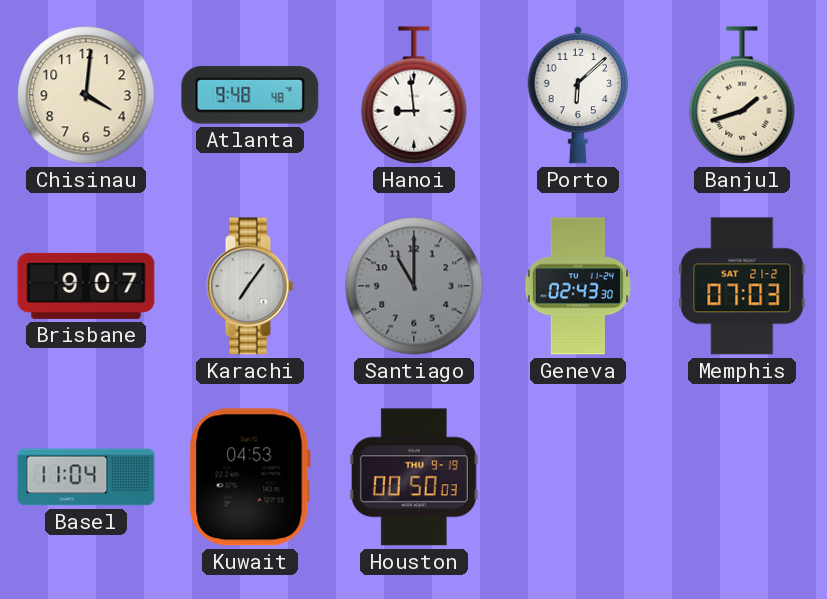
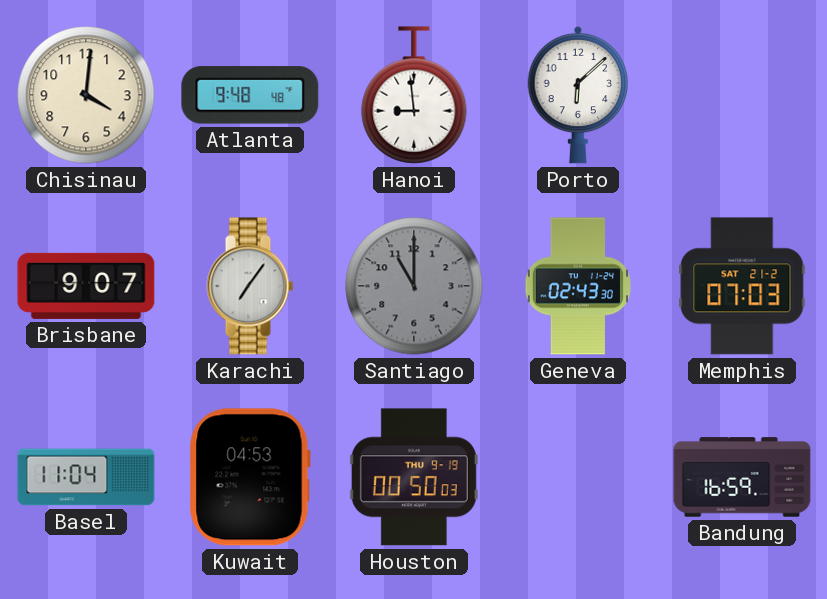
Banjul: 1:42 -> none
Bandung: none -> 16:59
